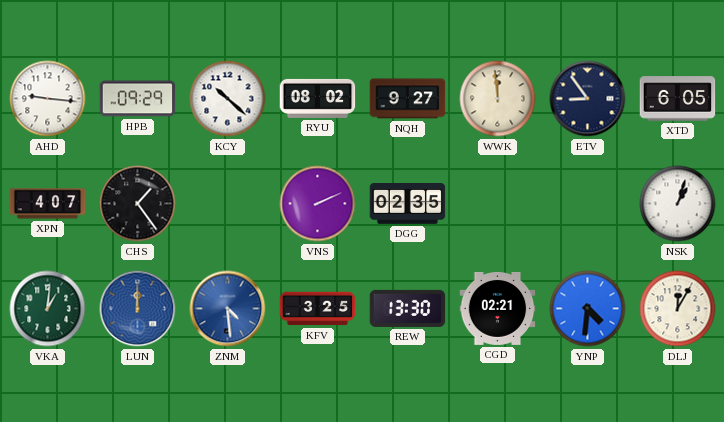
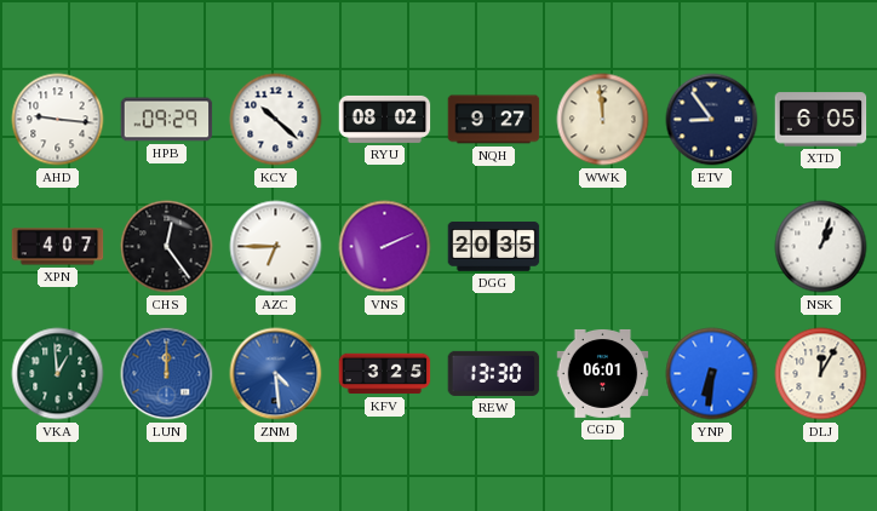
CHS: 1:24 -> 12:24
AZC: none -> 6:45
DGG: 02:35 -> 20:35
VKA: 1:01 -> 12:59
CGD: 02:21 -> 06:01
YNP: 4:31 -> 6:31
